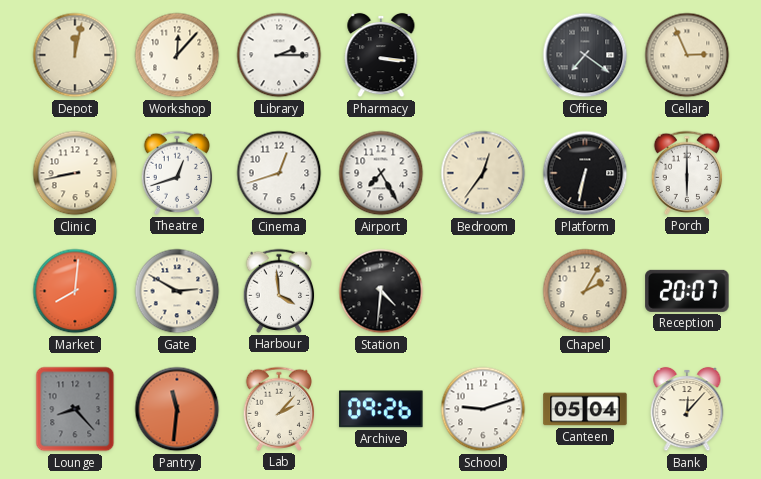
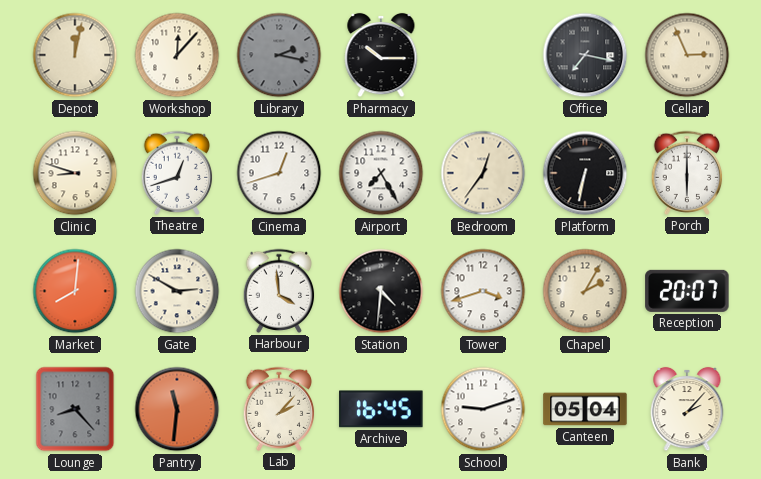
Library: 2:15 -> 2:17
Library dial: white -> grey
Pharmacy: 3:16 -> 10:15
Office: 7:21 -> 7:17
Clinic: 8:43 -> 8:48
Tower: none -> 3:42
Archive: 09:26 -> 16:45
Bank: 12:07 -> 2:07
